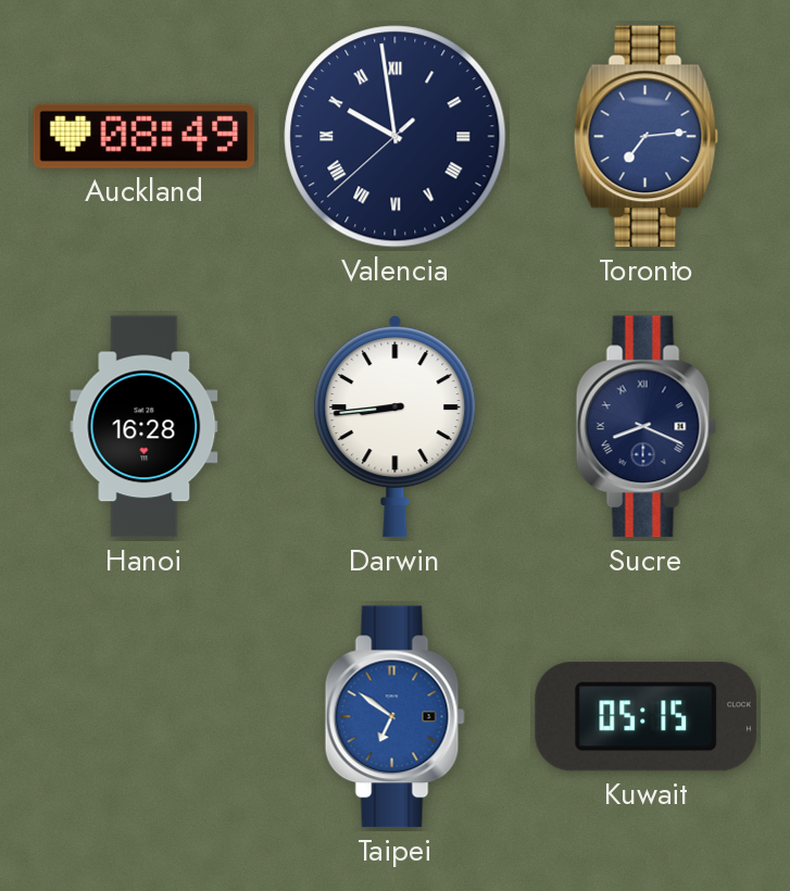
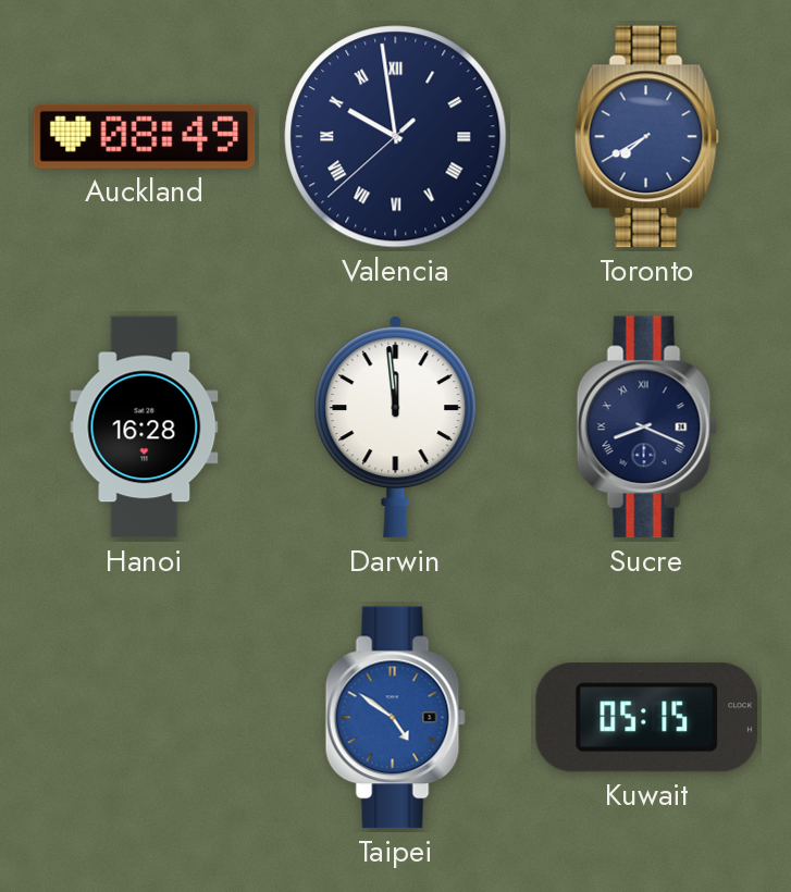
Toronto: 7:14 -> 7:40
Darwin: 8:44 -> 11:59
Taipei: 6:51 -> 4:51
